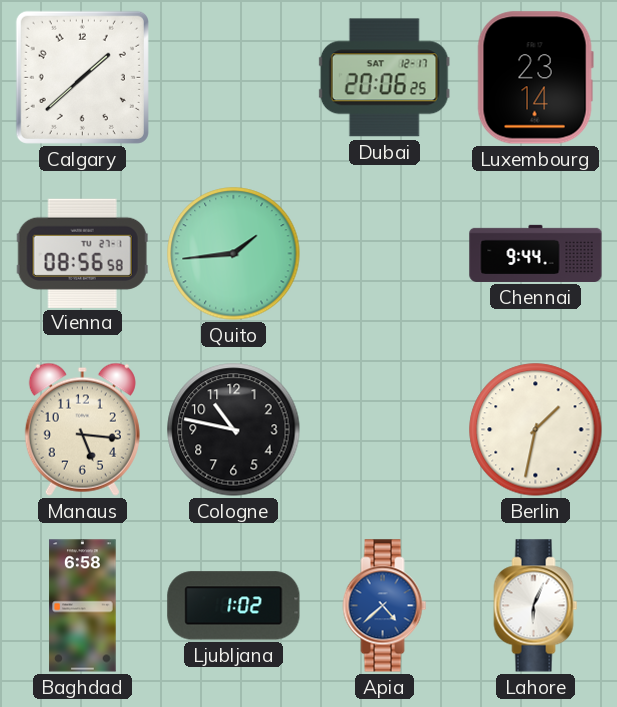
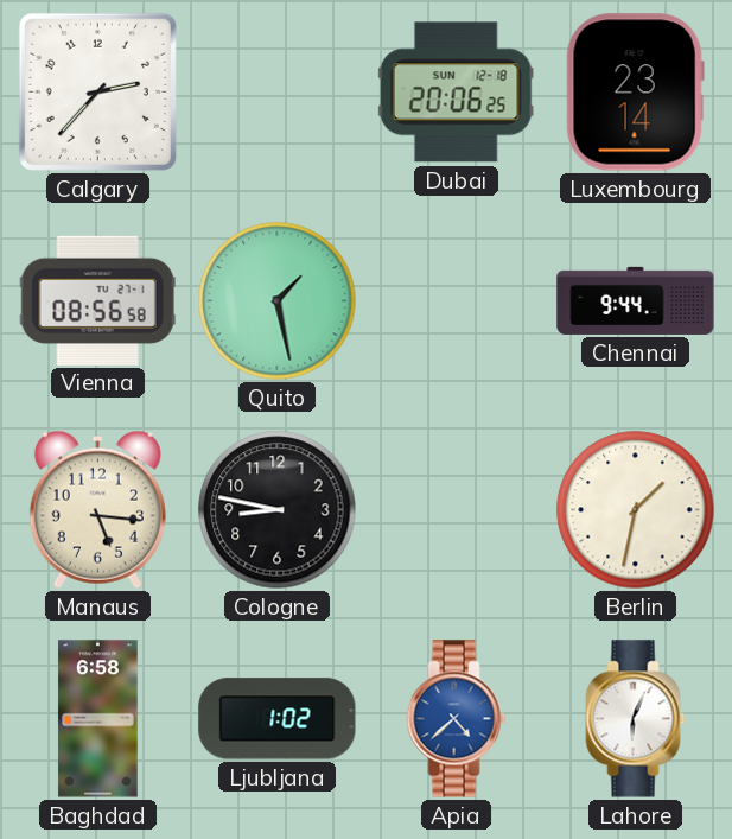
Calgary: 1:38 -> 2:37
Dubai date: SAT 12-17 -> SUN 12-18
Quito: 1:44 -> 1:28
Cologne: 10:47 -> 8:47
